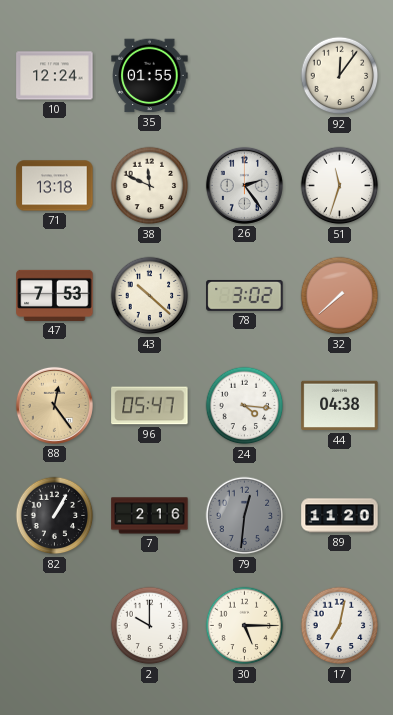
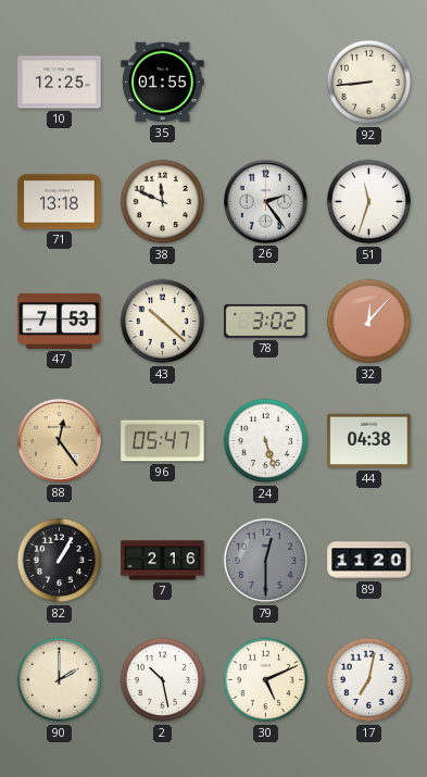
10: 12:24 -> 12:25
92: 12:06 -> 8:44
32: 7:38 -> 12:07
24: 4:16 -> 5:27
79: 12:31 -> 12:30
90: none -> 2:00
2: 10:00 -> 10:28
30: 5:15 -> 5:11
